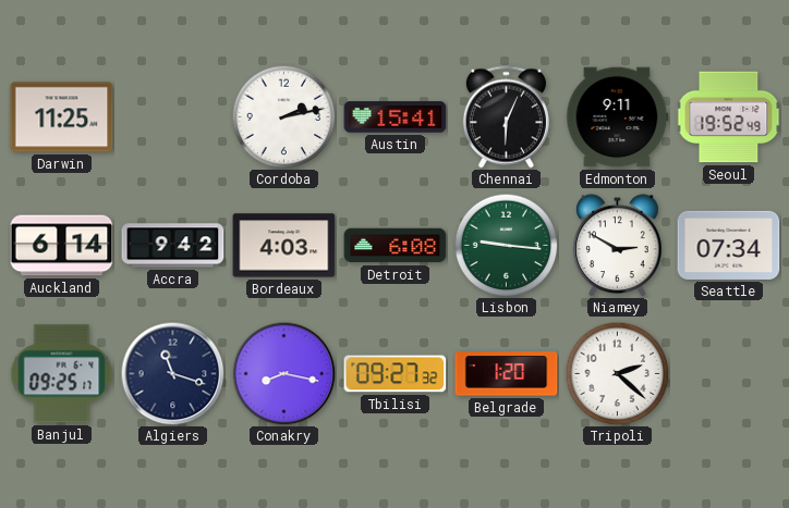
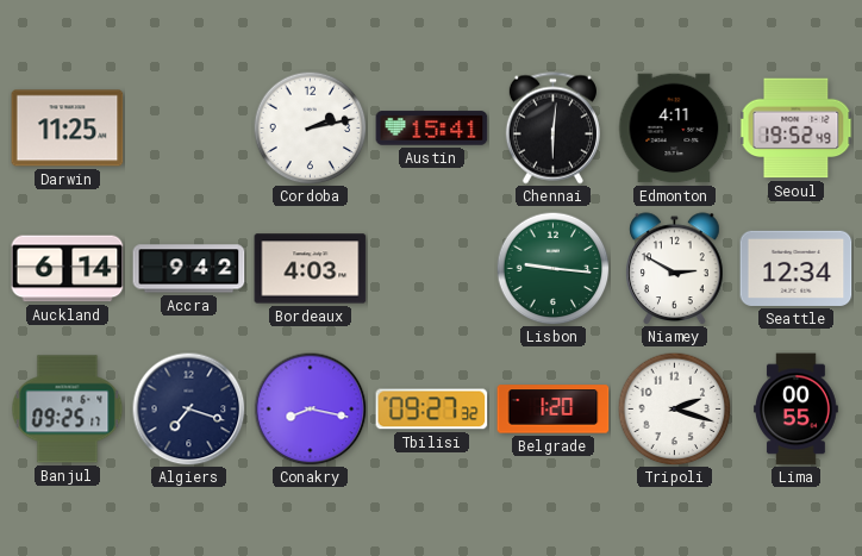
Chennai: 6:04 -> 6:01
Edmonton: 9:11 -> 4:11
Detroit: 6:08 -> none
Seattle: 07:34 -> 12:34
Algiers: 11:18 -> 7:18
Tripoli: 2:22 -> 2:18
Lima: none -> 00:55
